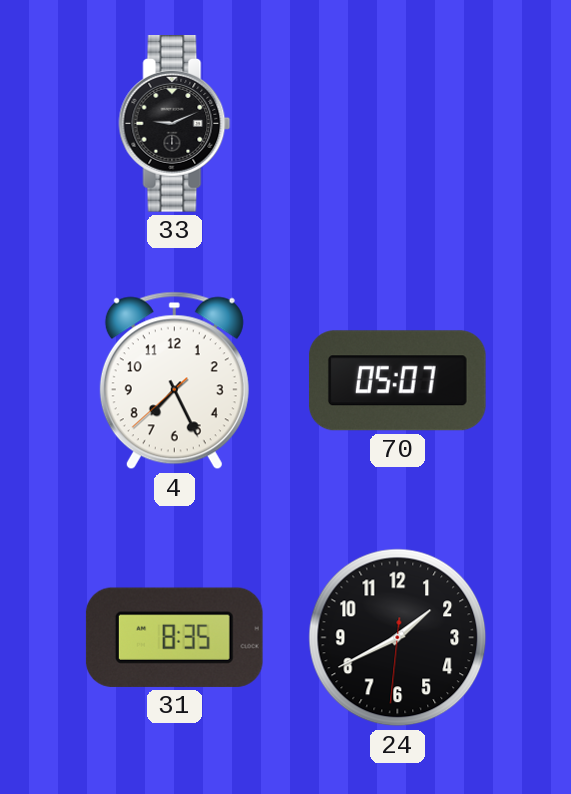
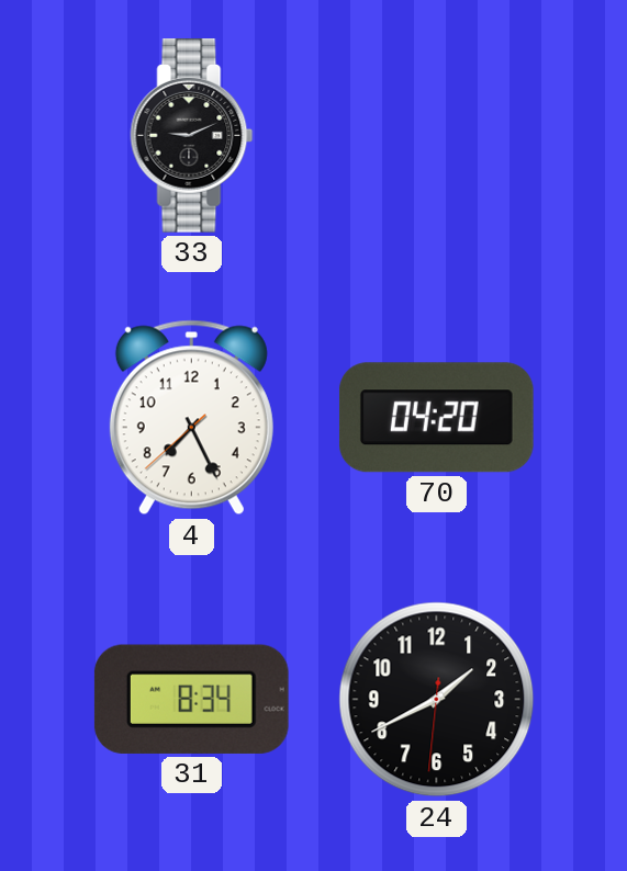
70: 05:07 -> 04:20
31: 8:35 -> 8:34
